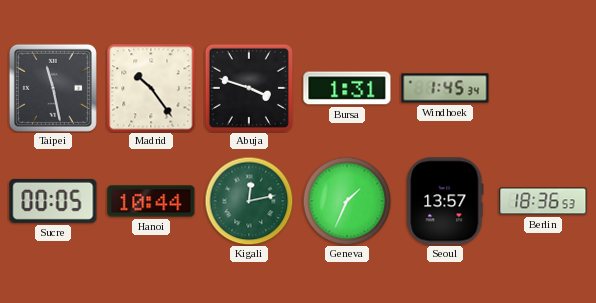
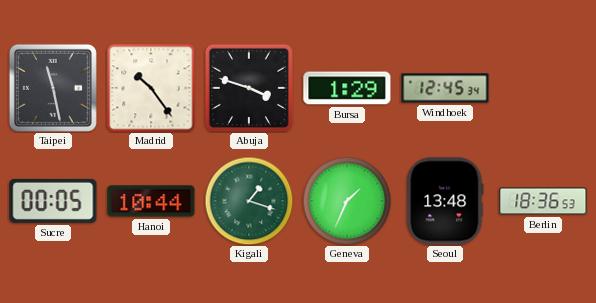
Bursa: 1:31 -> 1:29
Windhoek: 1:45 -> 12:45
Kigali: 12:13 -> 1:18
Seoul: 13:57 -> 13:48
